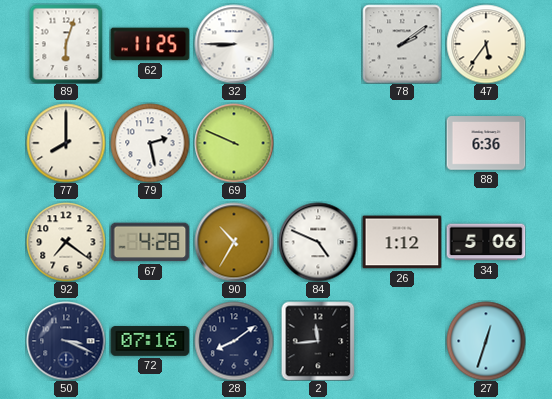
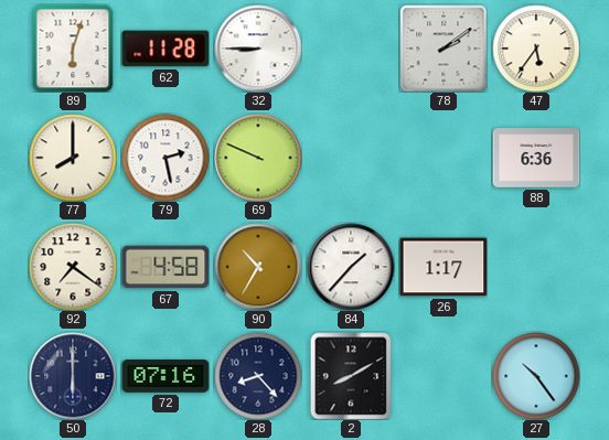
62: 11:25 -> 11:28
67: 4:28 -> 4:58
84: 4:49 -> 1:37
26: 1:12 -> 1:17
34: 5:06 -> none
50: 3:19 -> 6:00
28: 8:09 -> 8:23
2: 11:44 -> 8:10
27: 12:33 -> 10:24
